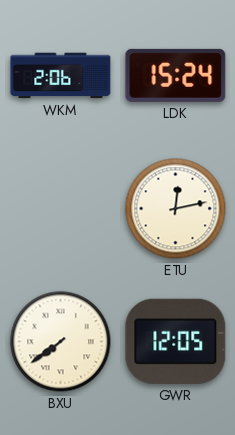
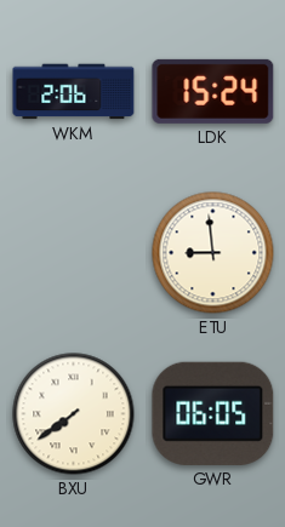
ETU: 12:13 -> 8:59
GWR: 12:05 -> 06:05
